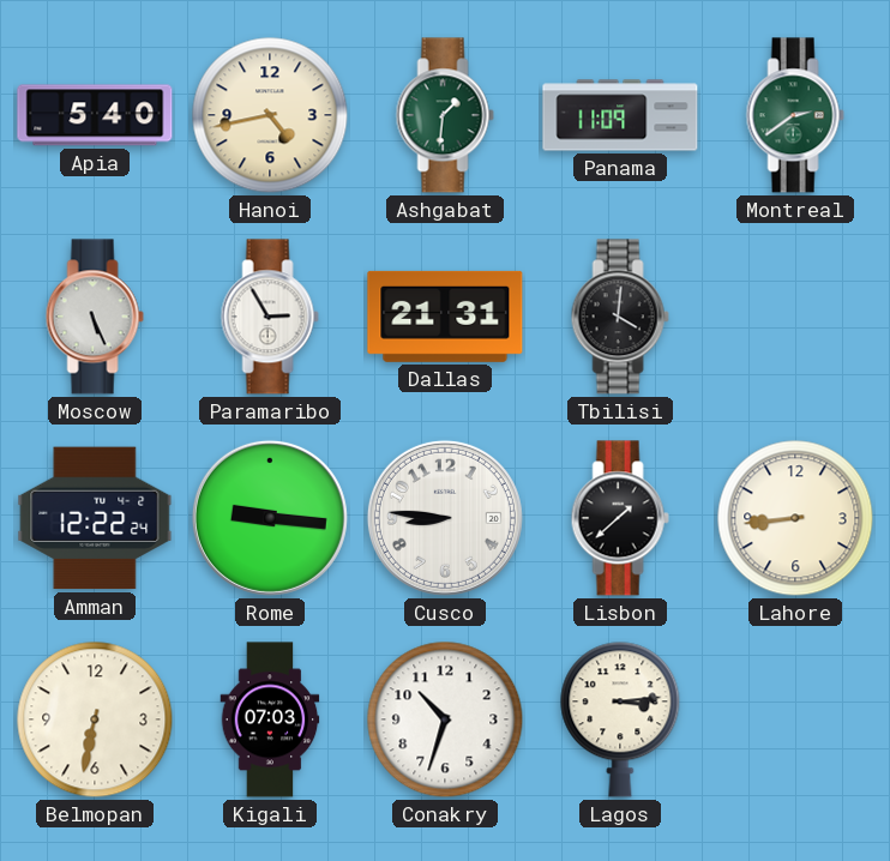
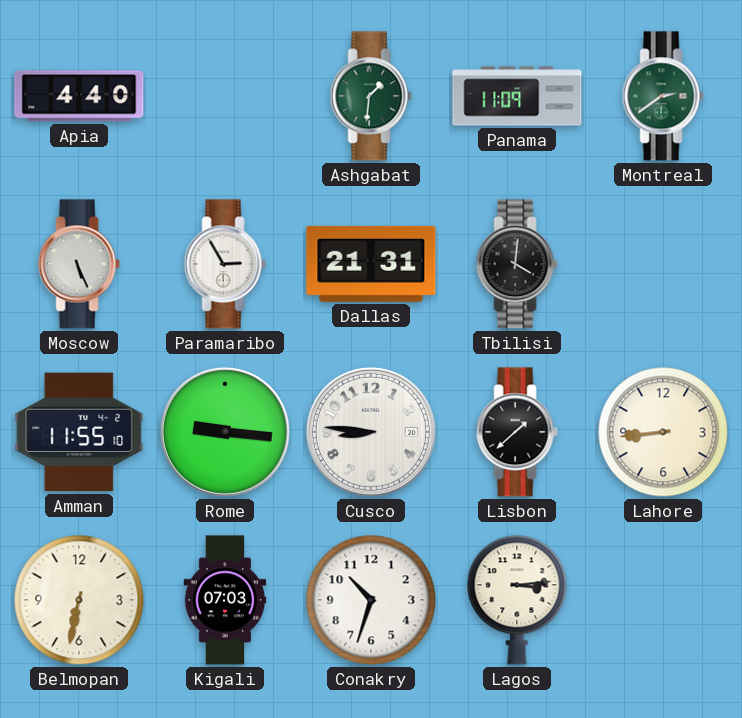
Apia: 5:40 -> 4:40
Hanoi: 4:43 -> none
Amman: 12:22 -> 11:55
